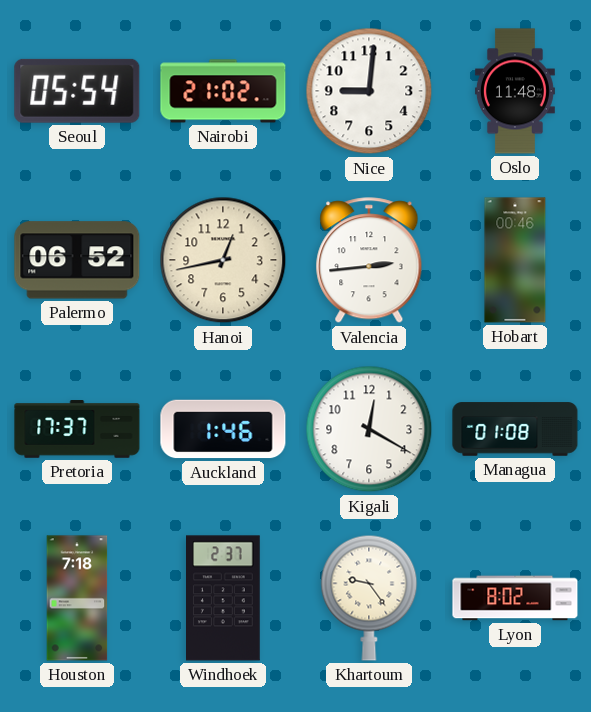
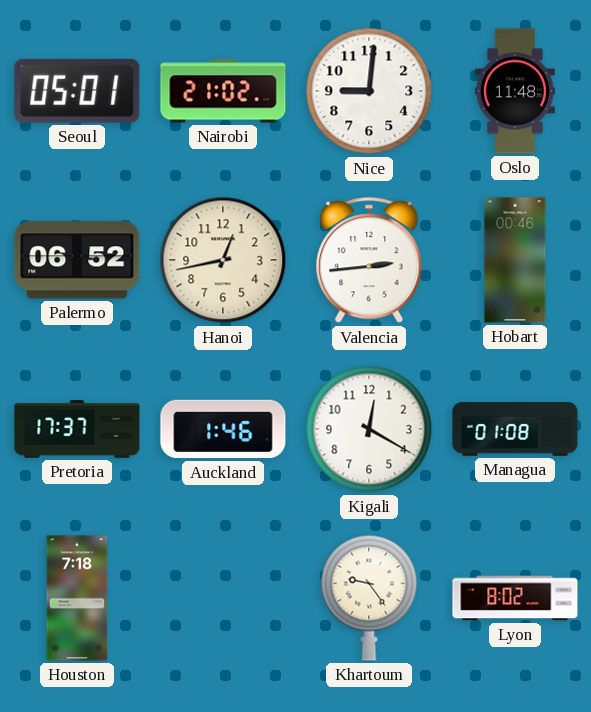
Seoul: 05:54 -> 05:01
Windhoek: 2:37 -> none
